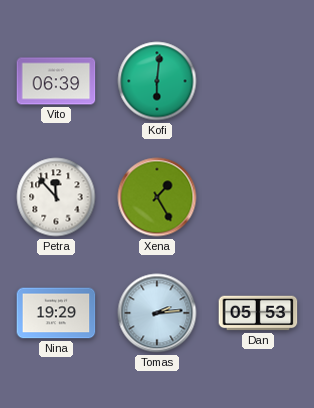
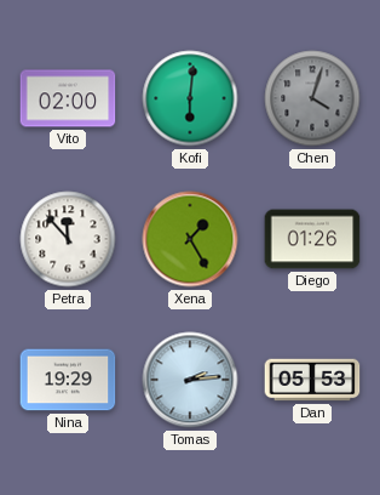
Vito: 06:39 -> 02:00
Chen: none -> 4:03
Diego: none -> 01:26
